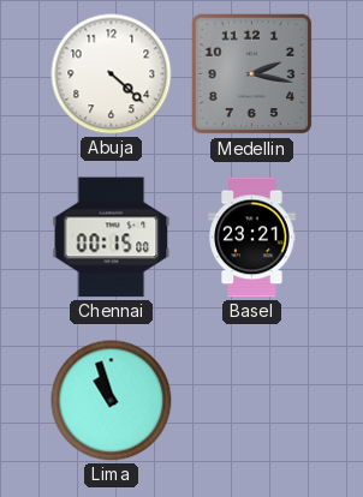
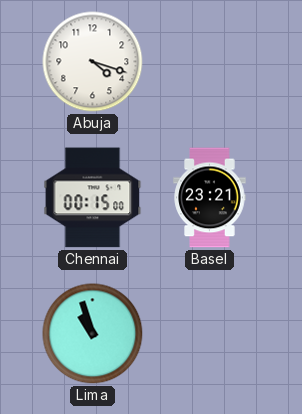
Abuja: 4:22 -> 4:18
Medellin: 2:17 -> none
